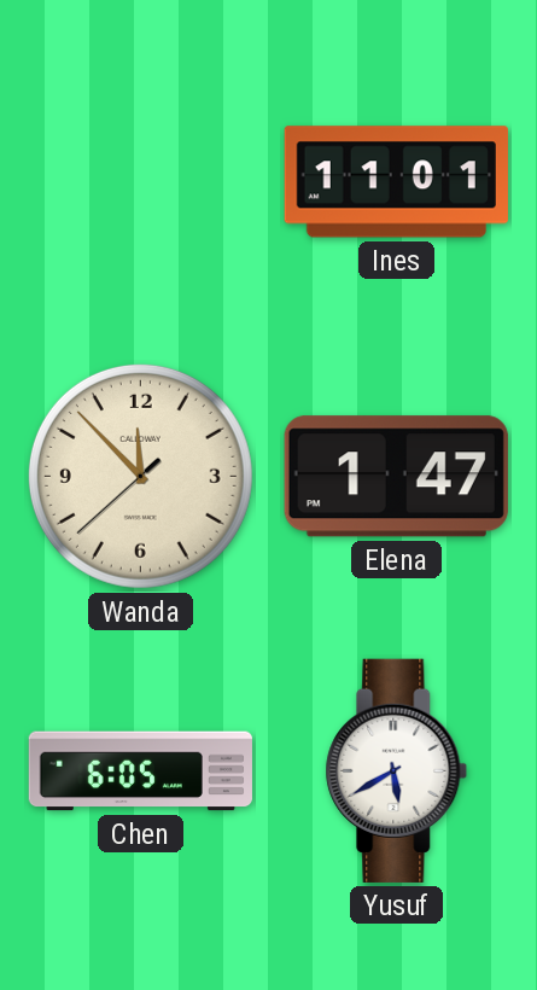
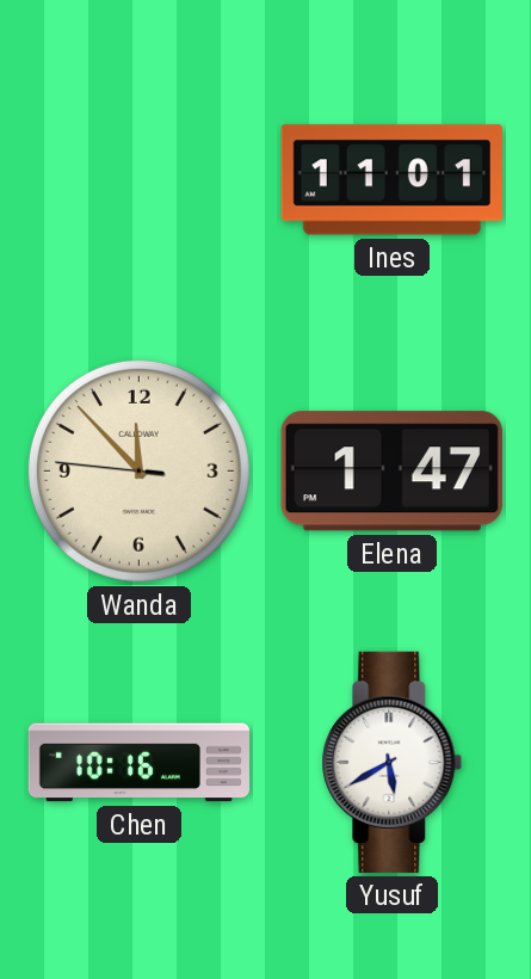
Wanda: 11:52:38 -> 11:52:46
Chen: 6:05 -> 10:16
